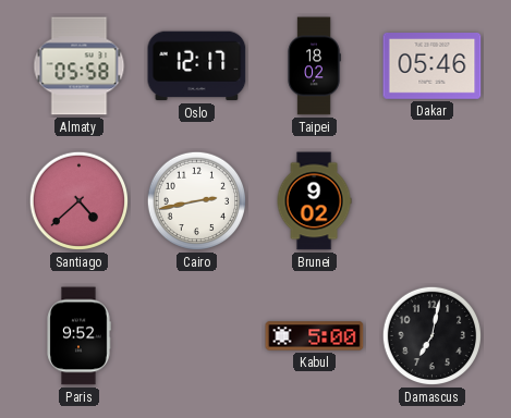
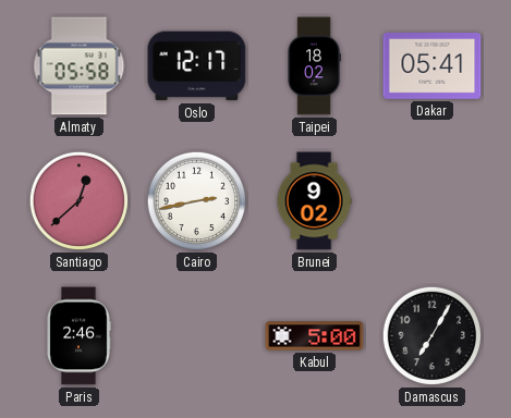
Dakar: 05:46 -> 05:41
Santiago: 4:38 -> 12:38
Paris: 9:52 -> 2:46
Damascus: 7:02 -> 7:05
